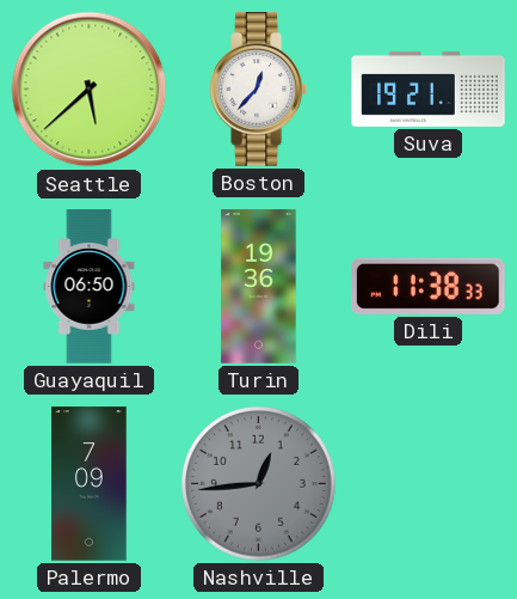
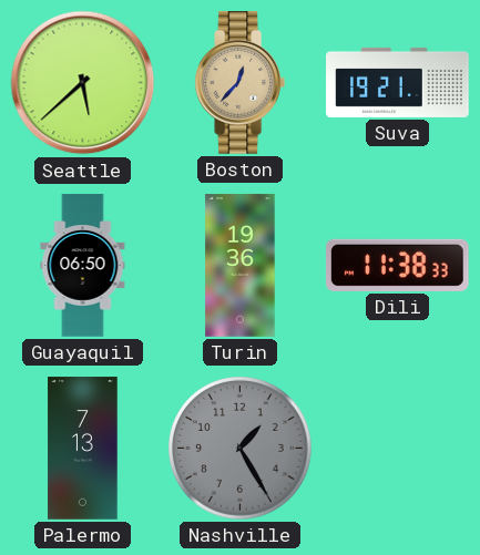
Boston dial: white -> champagne
Palermo: 7:09 -> 7:13
Nashville: 12:44 -> 1:25
